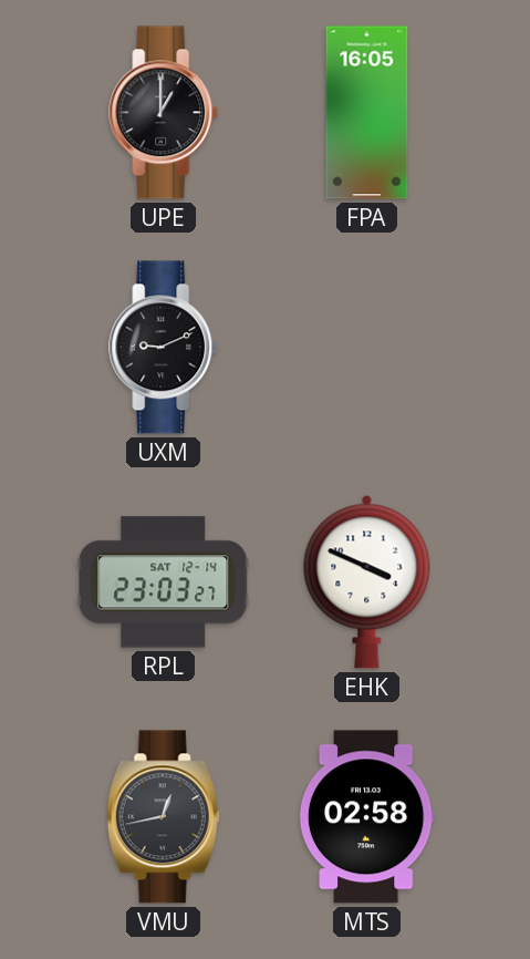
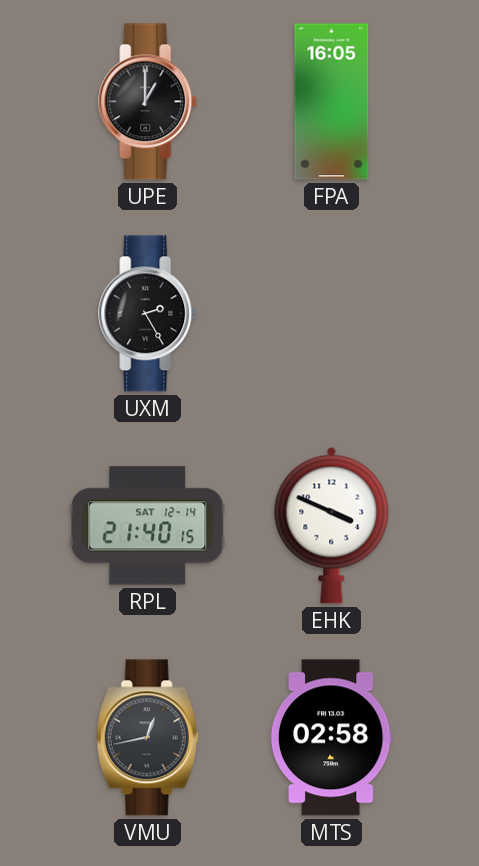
UXM: 9:11 -> 2:25
RPL: 23:03 -> 21:40
